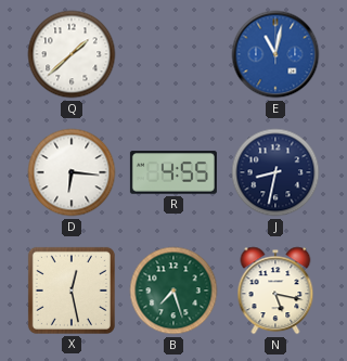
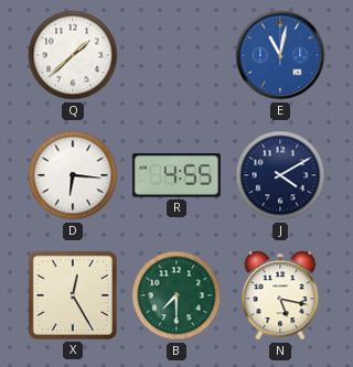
J: 8:32 -> 4:10
X: 12:28 -> 12:25
B: 7:27 -> 7:30
